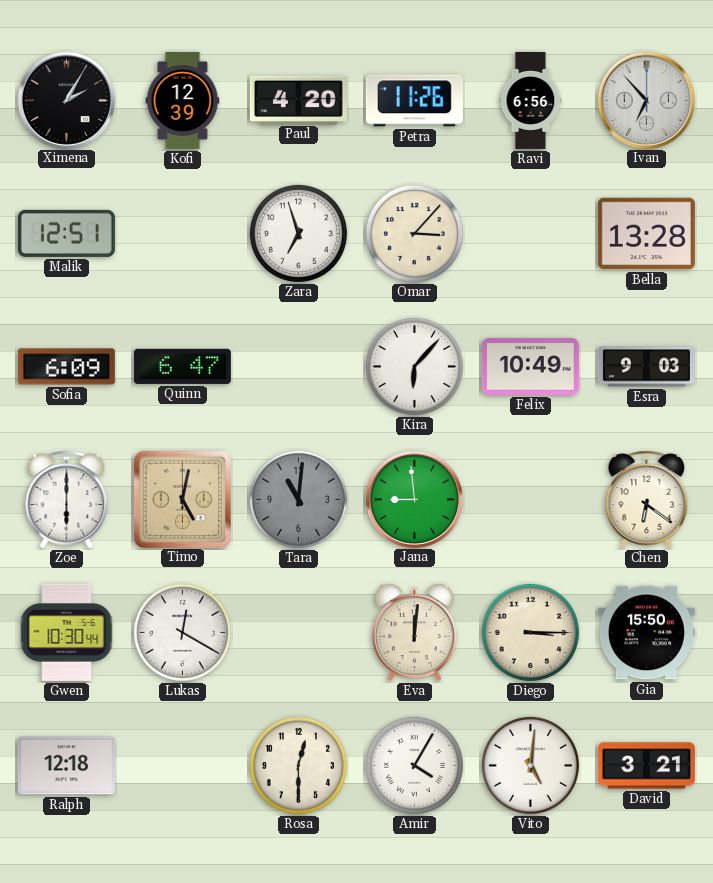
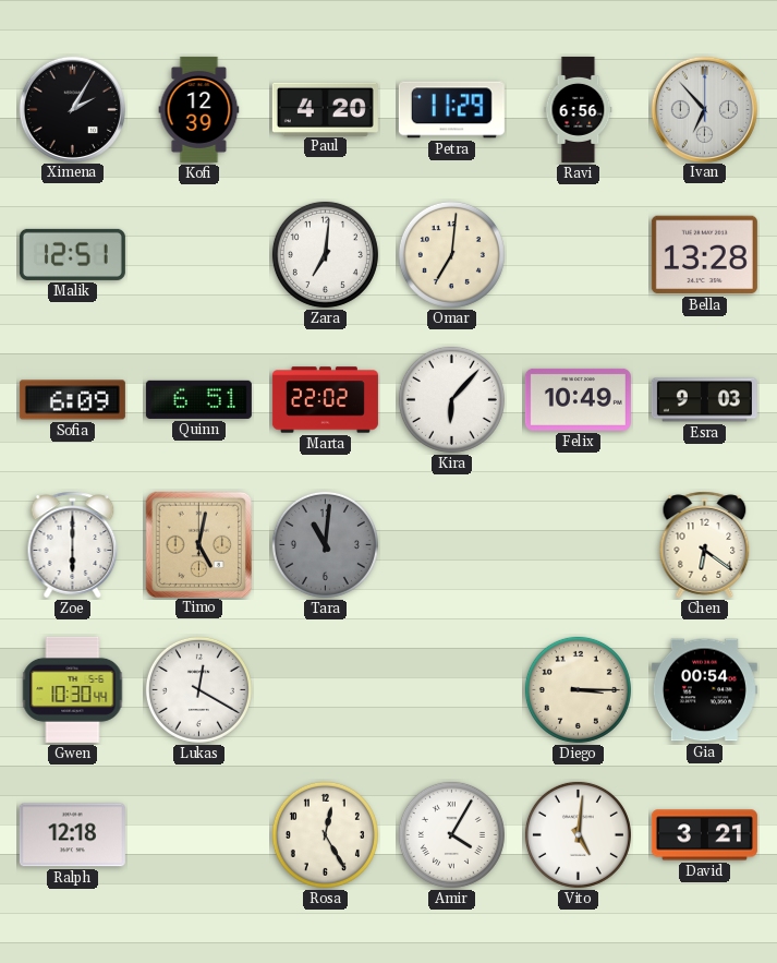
Petra: 11:26 -> 11:29
Zara: 6:57 -> 7:01
Omar: 3:07 -> 7:01
Quinn: 6:47 -> 6:51
Marta: none -> 22:02
Jana: 8:59 -> none
Eva: 12:01 -> none
Gia: 15:50 -> 00:54
Rosa: 12:30 -> 12:25
